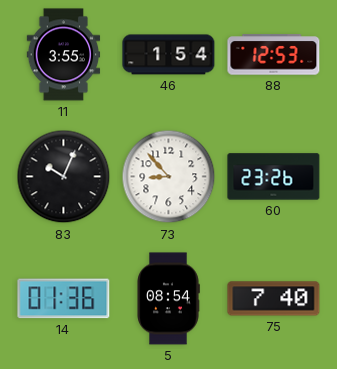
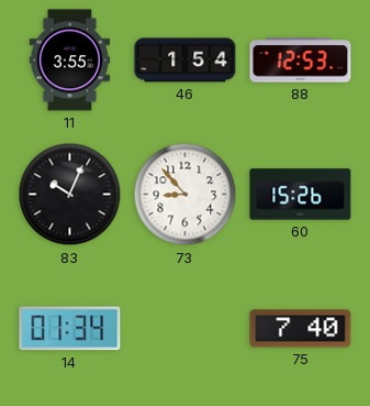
60: 23:26 -> 15:26
14: 01:36 -> 01:34
5: 08:54 -> none
